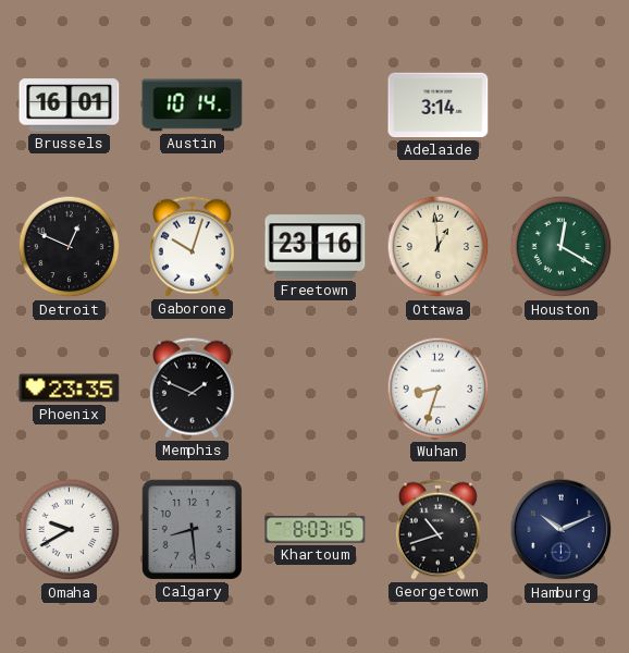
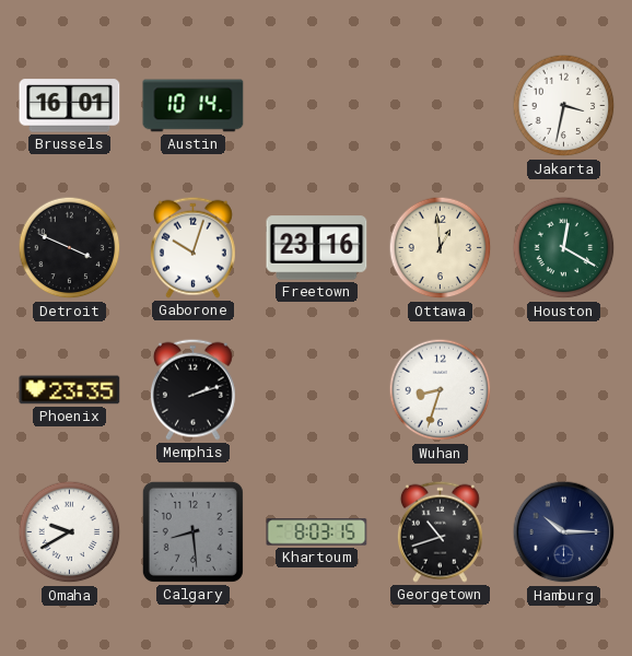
Adelaide: 3:14 -> none
Jakarta: none -> 3:32
Detroit: 12:49 -> 3:49
Memphis: 1:49 -> 2:12
Hamburg: 10:11 -> 10:15
